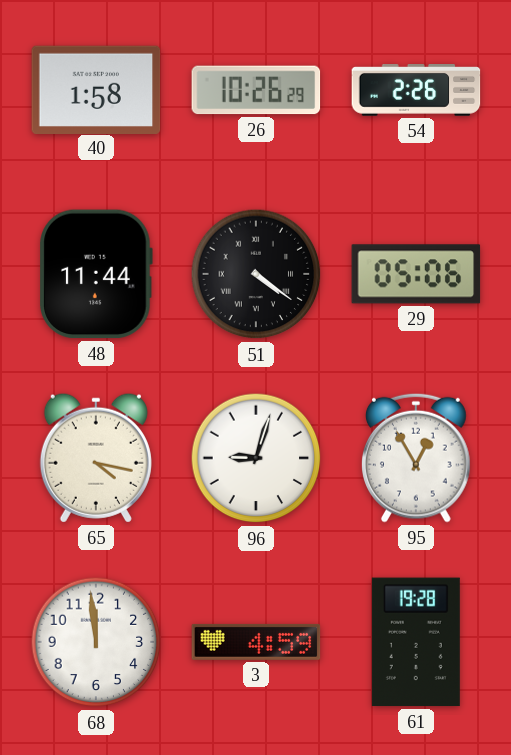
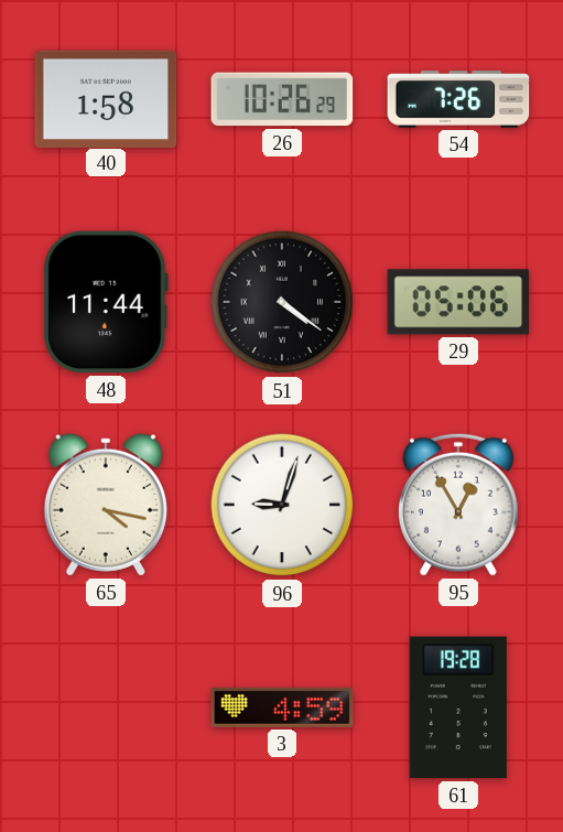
54: 2:26 -> 7:26
68: 11:59 -> none
